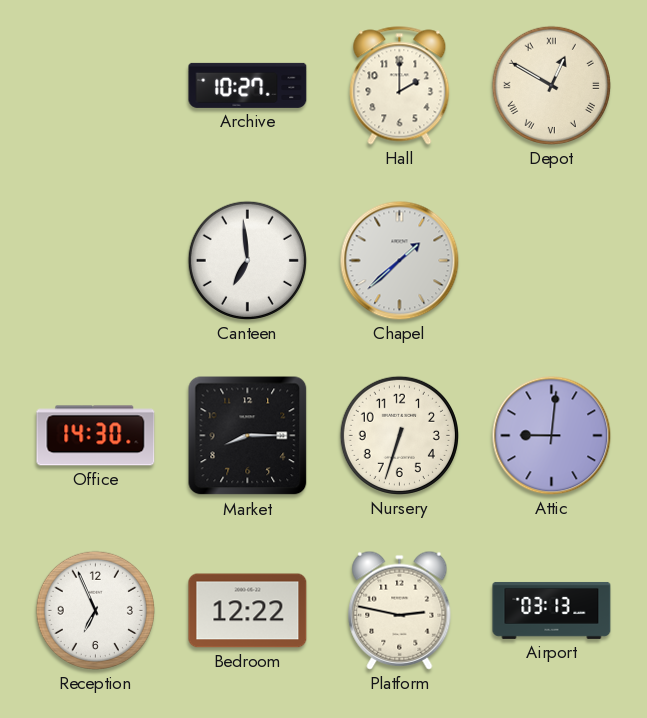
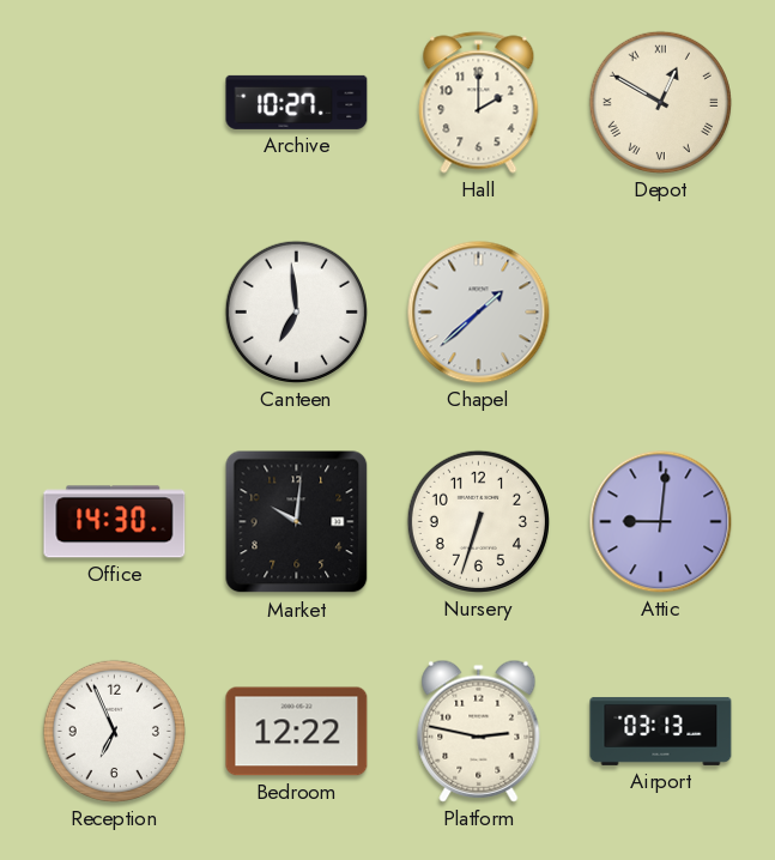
Market: 8:15 -> 10:01
